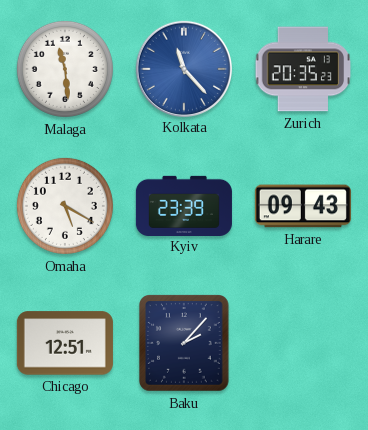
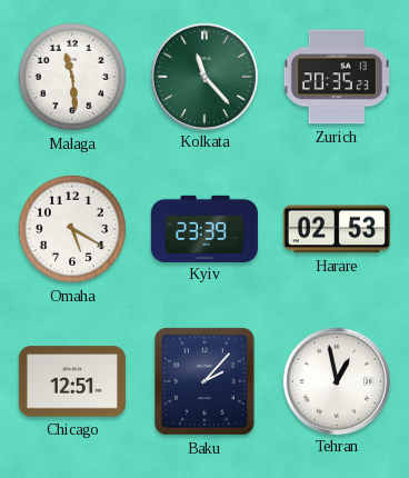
Kolkata dial: blue -> green
Harare: 09:43 -> 02:53
Tehran: none -> 12:58
